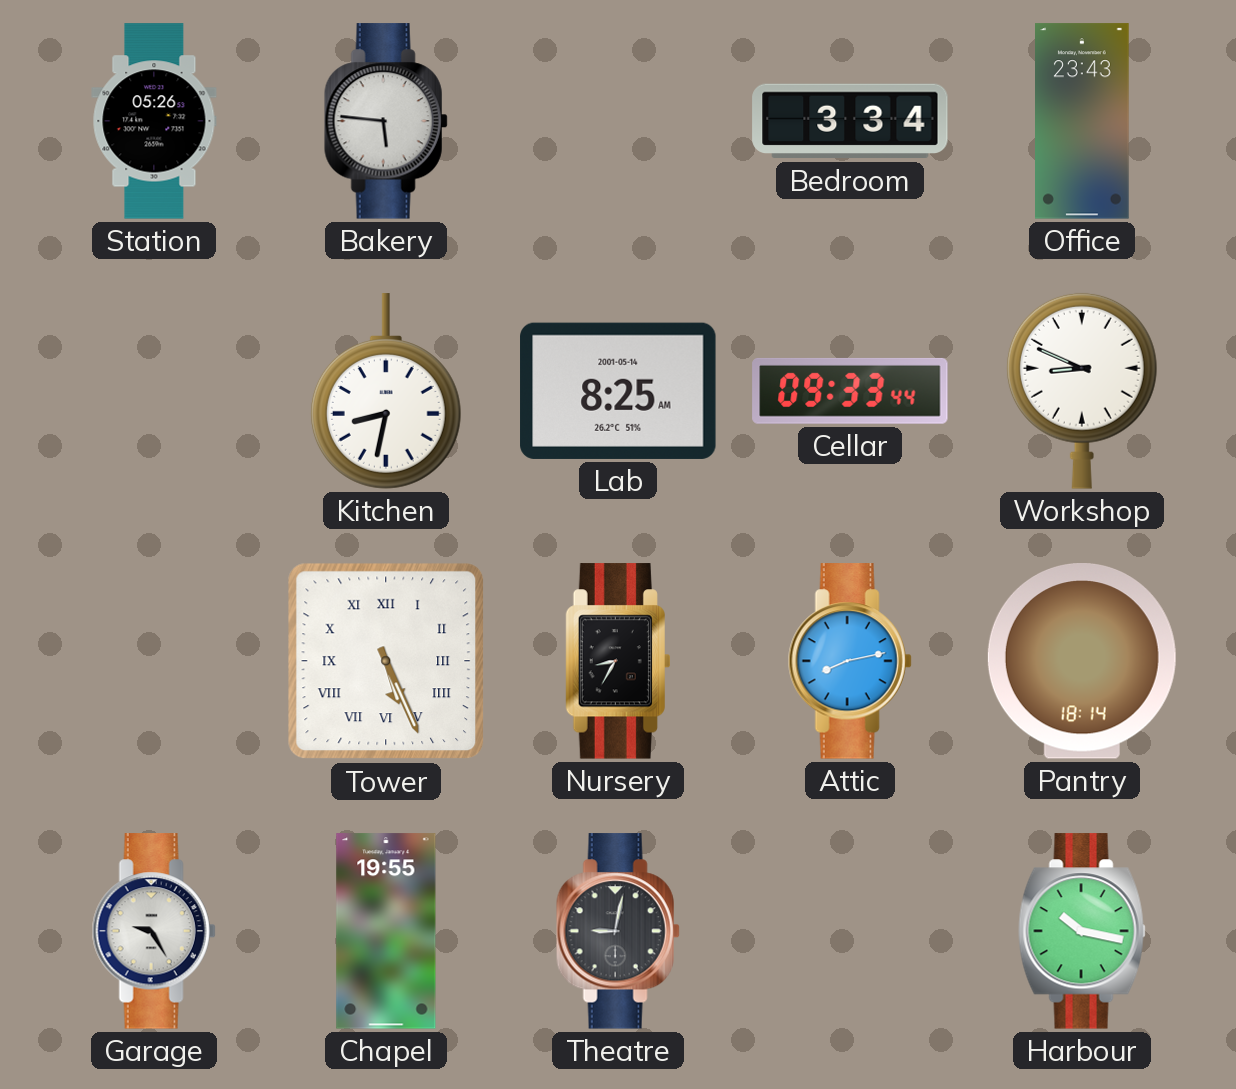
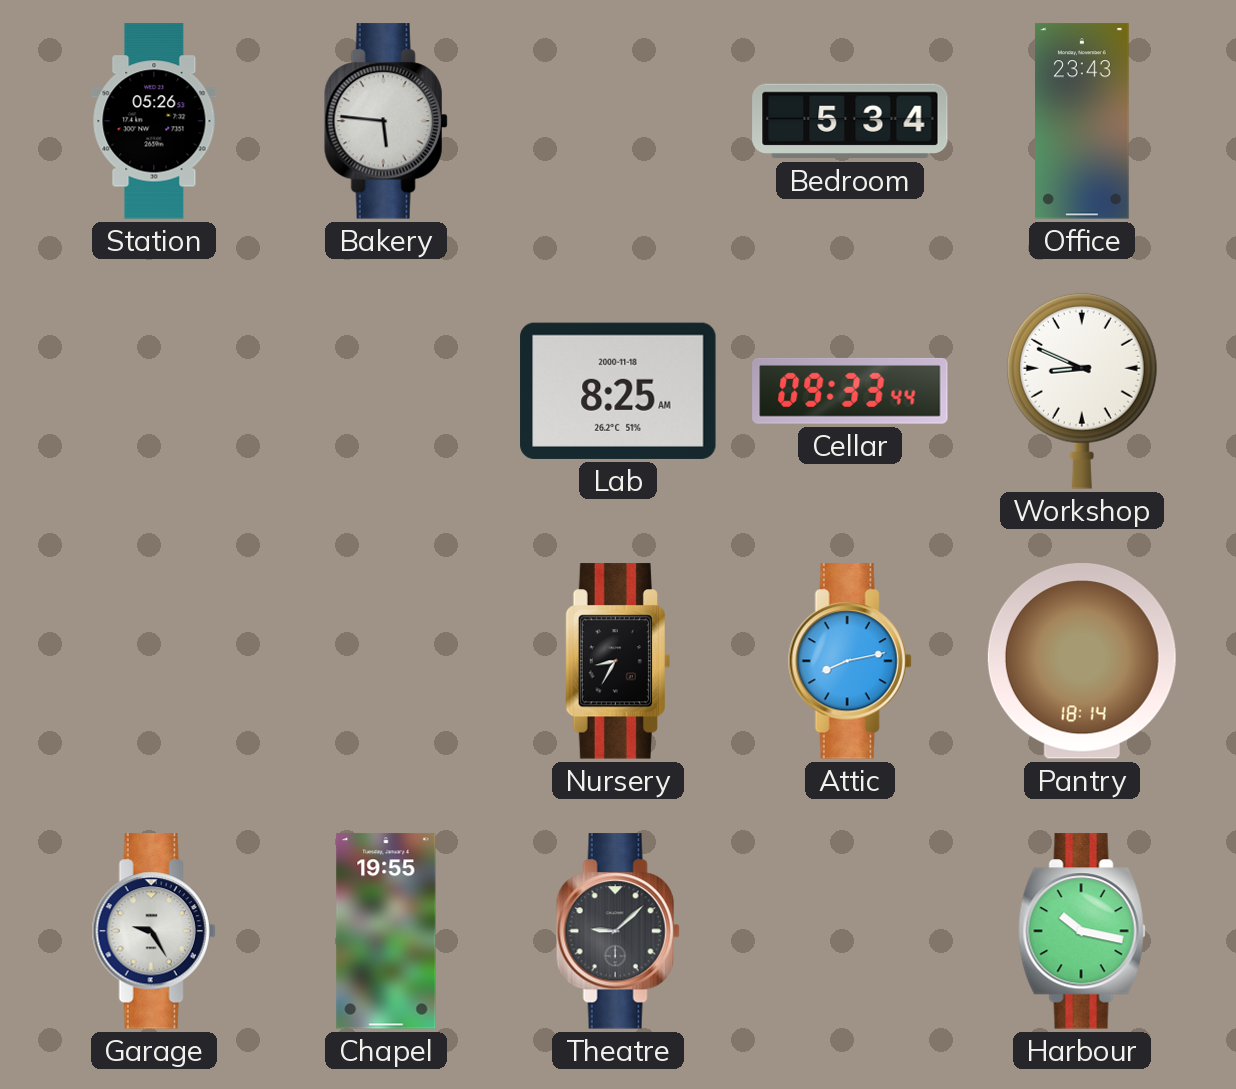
Bedroom: 3:34 -> 5:34
Kitchen: 8:32 -> none
Lab date: 2001-05-14 -> 2000-11-18
Tower: 5:26 -> none
Theatre: 9:02 -> 9:08
